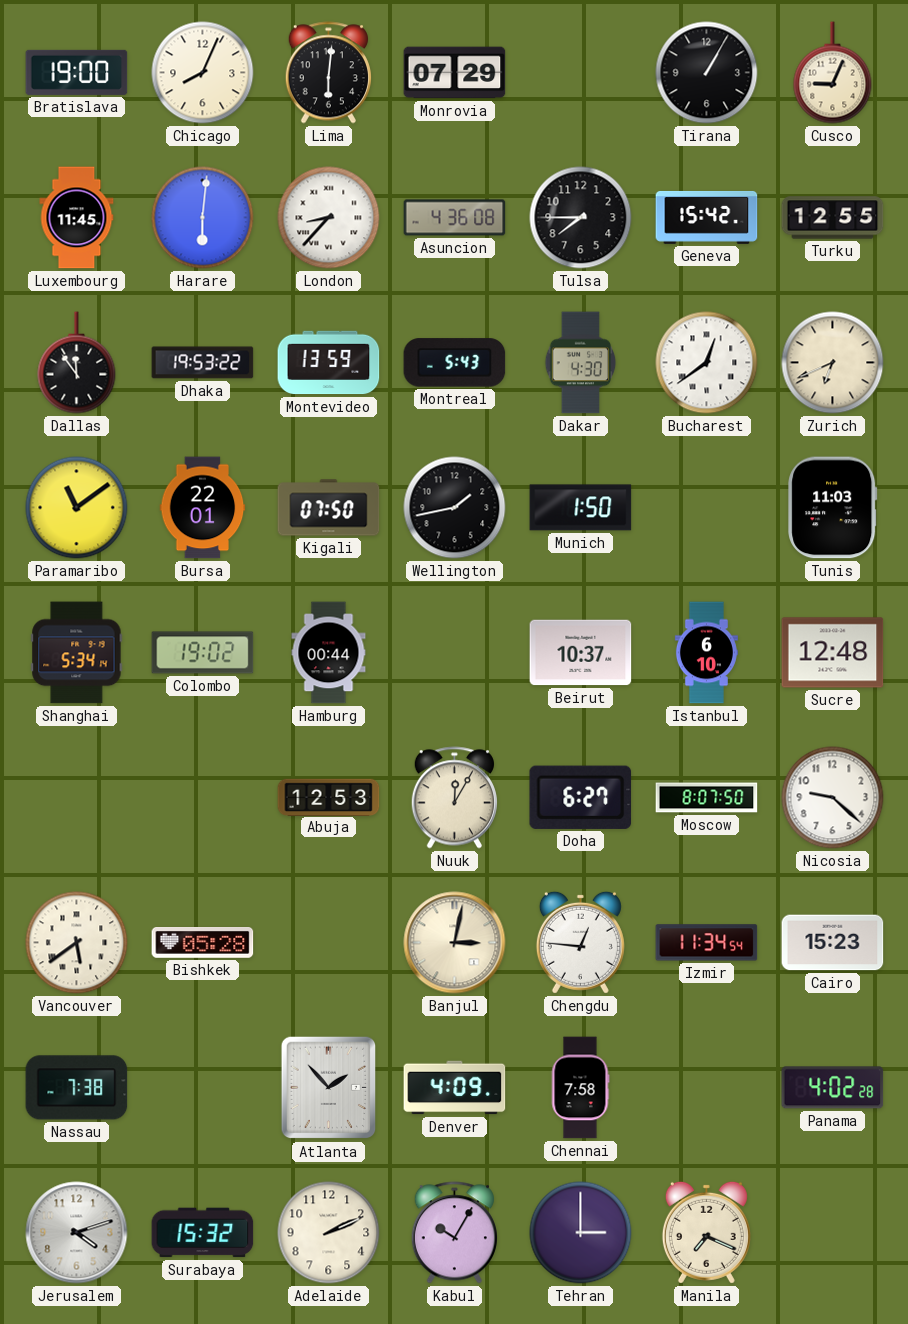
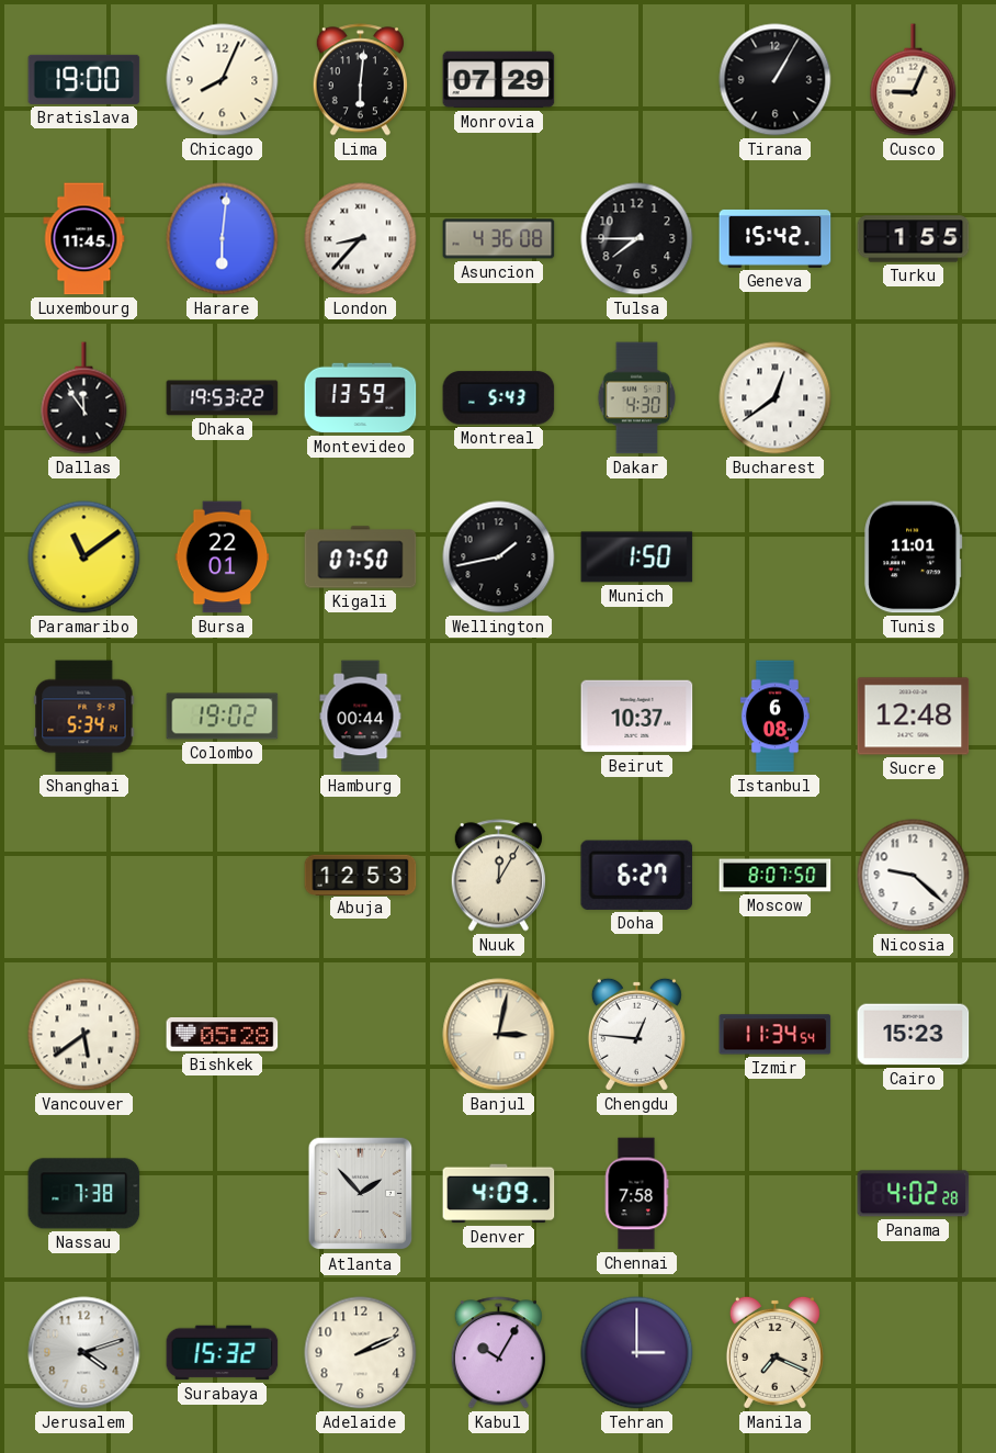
Turku: 12:55 -> 1:55
Zurich: 6:41 -> none
Tunis: 11:03 -> 11:01
Istanbul: 6:10 -> 6:08
